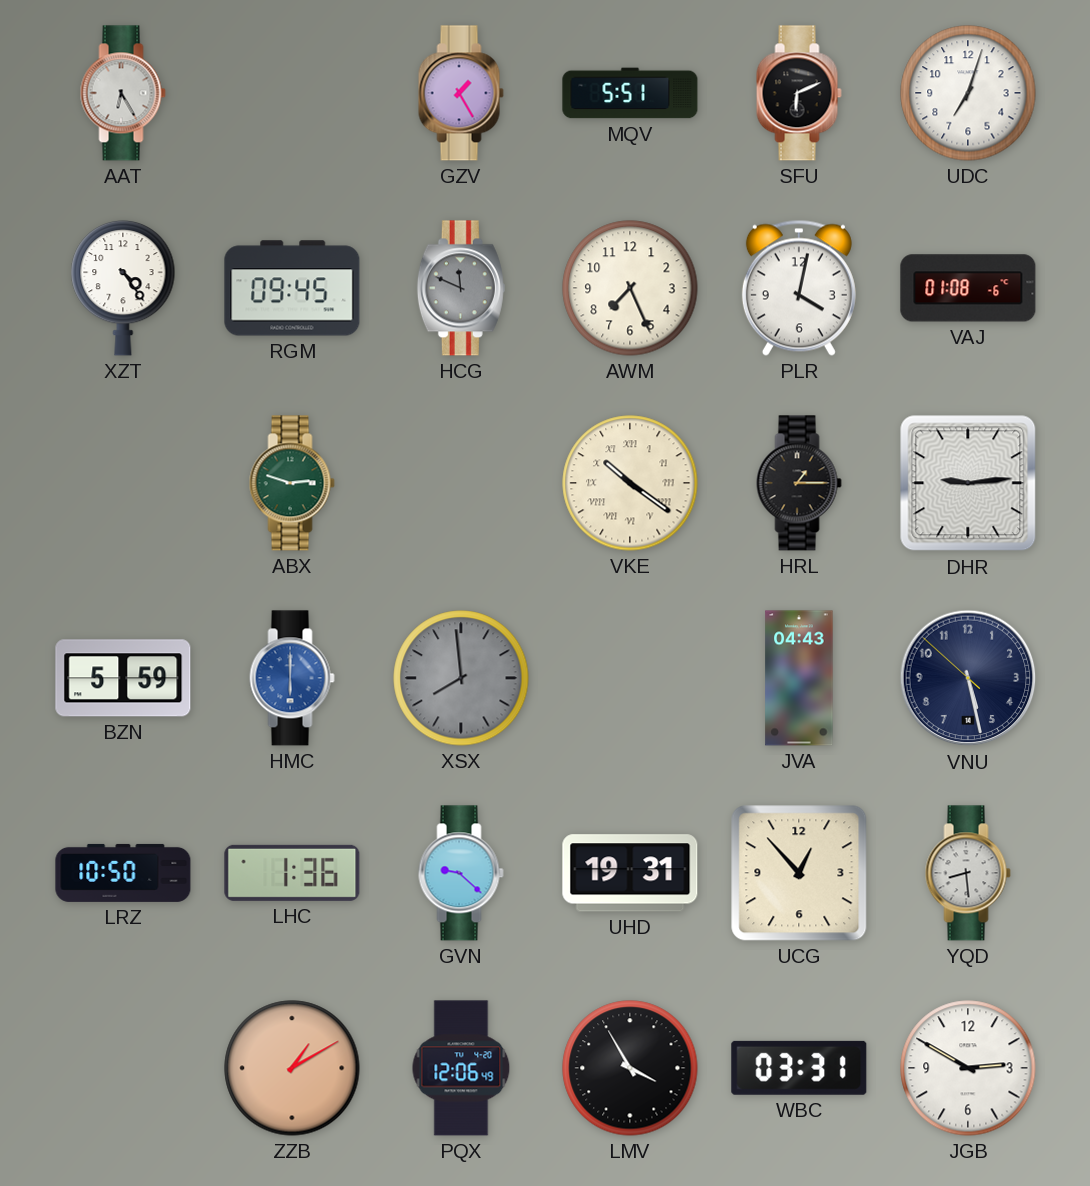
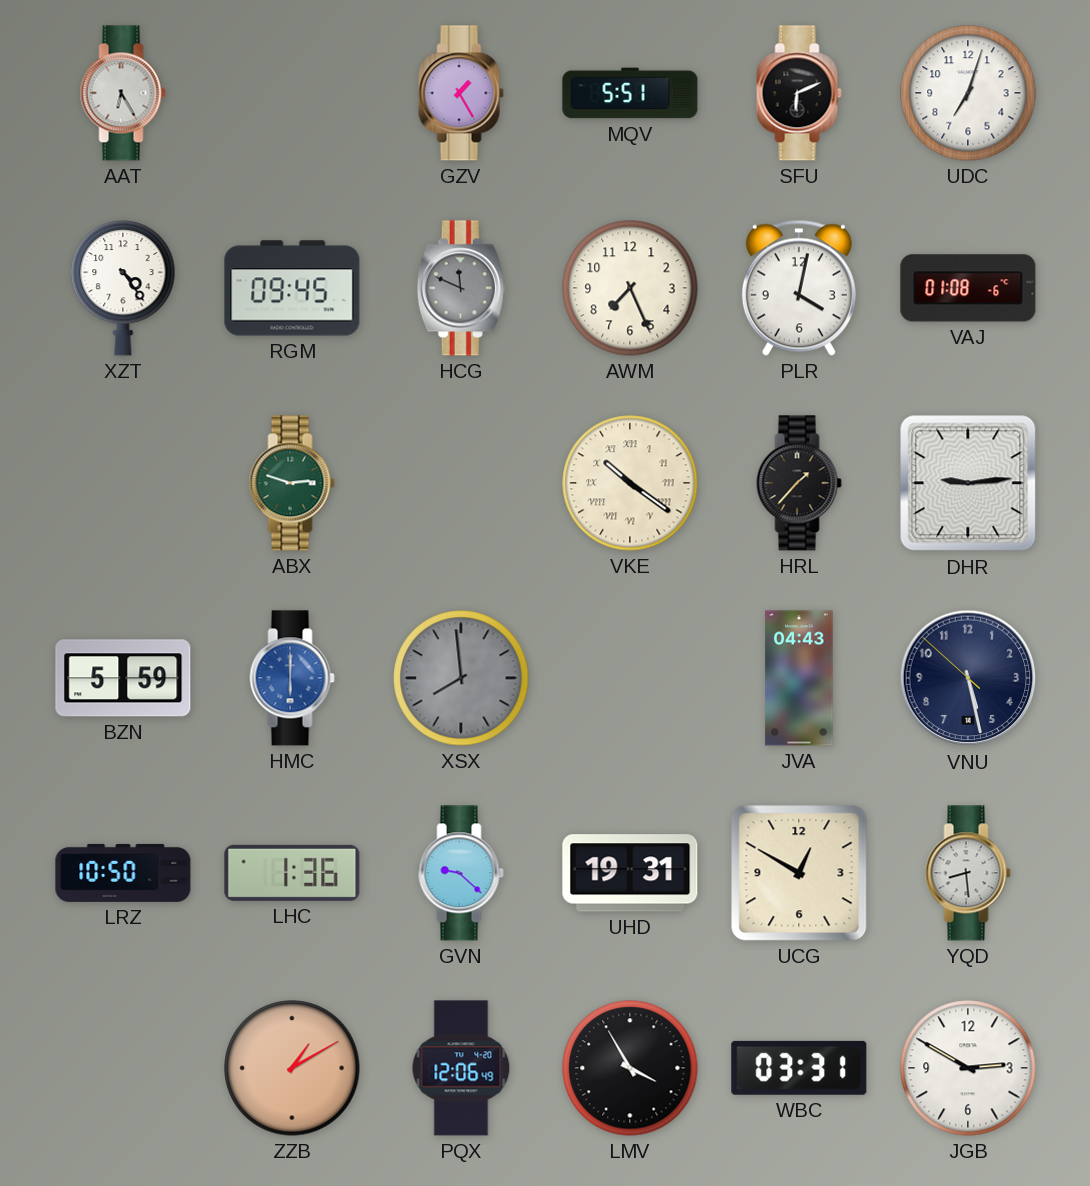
HRL: 1:15 -> 1:37
UCG: 12:53 -> 12:50
